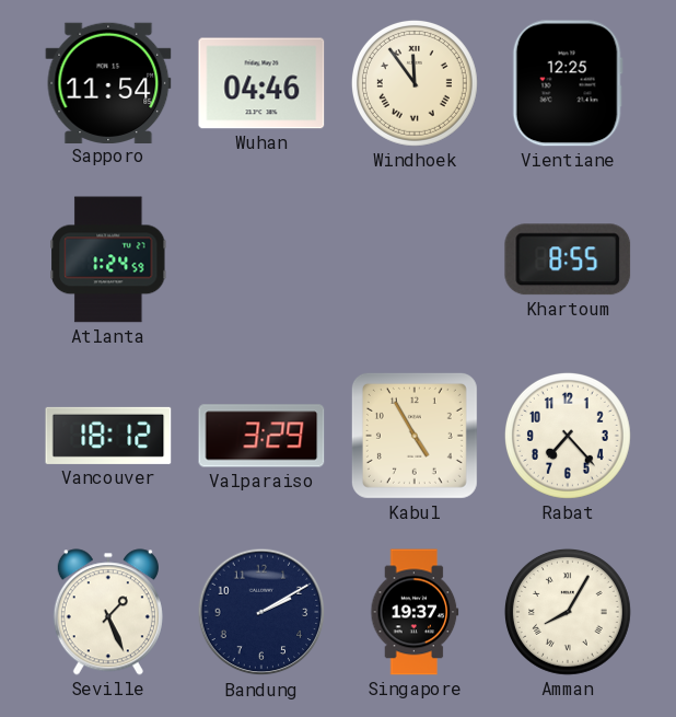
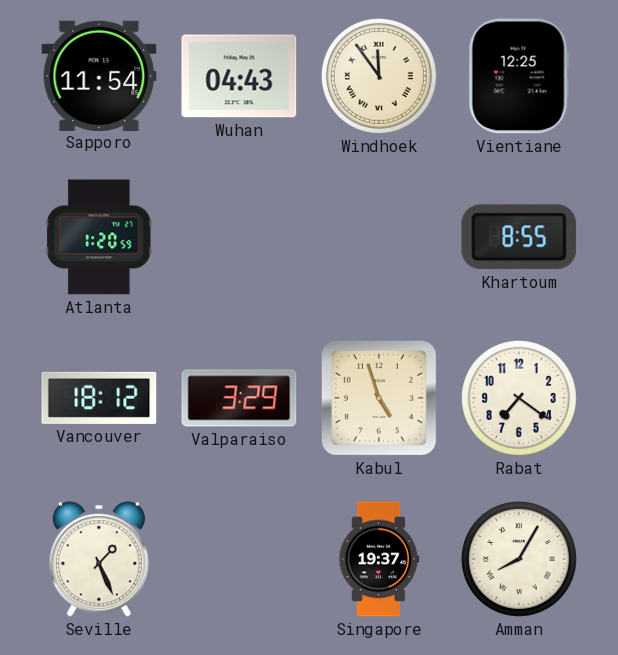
Wuhan: 04:46 -> 04:43
Atlanta: 1:24 -> 1:20
Kabul: 4:55 -> 4:57
Rabat: 7:23 -> 7:21
Bandung: 2:10 -> none
